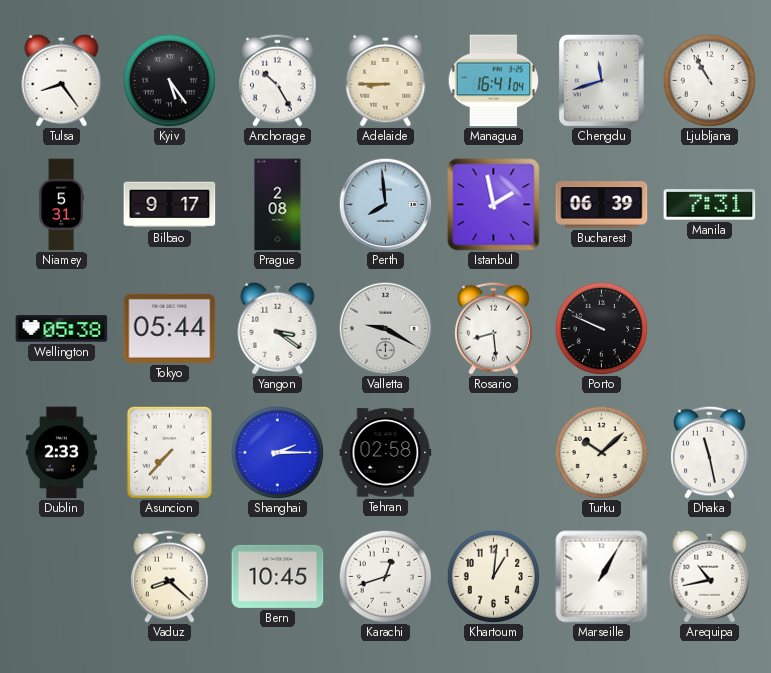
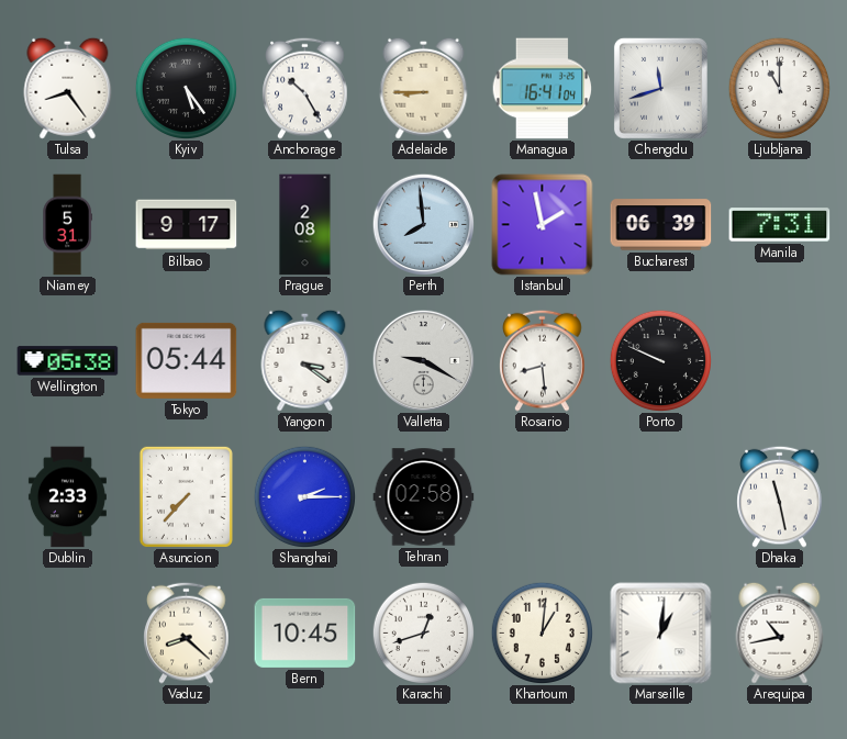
Ljubljana: 10:55 -> 11:00
Turku: 10:08 -> none
Marseille: 1:05 -> 1:01
